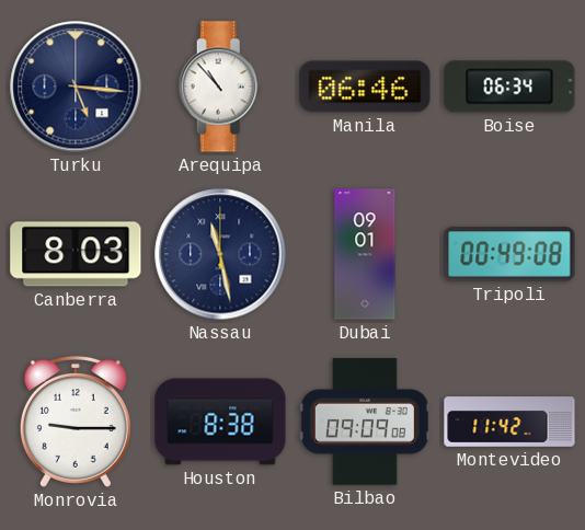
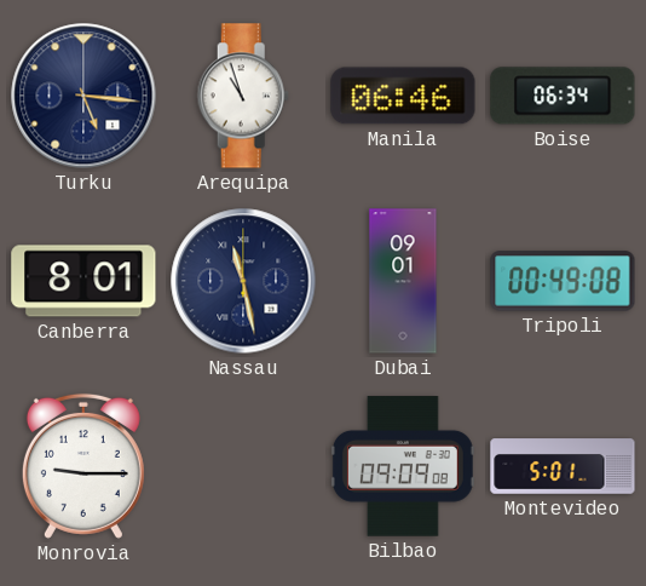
Arequipa: 10:53 -> 10:57
Canberra: 8:03 -> 8:01
Houston: 8:38 -> none
Montevideo: 11:42 -> 5:01
